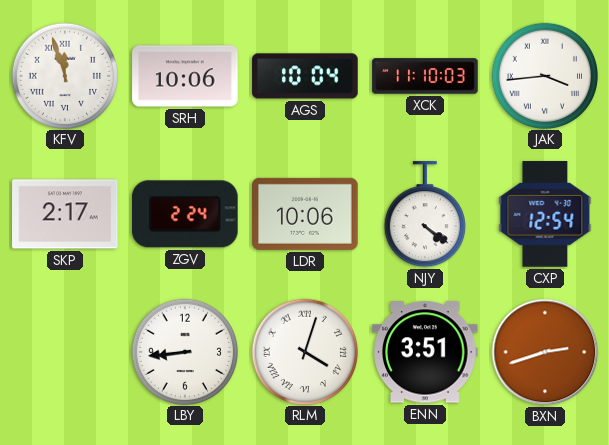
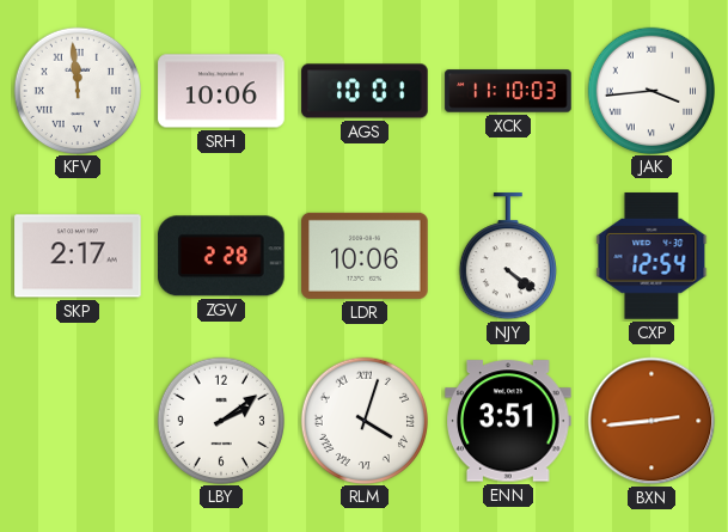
KFV: 11:57 -> 11:59
AGS: 10:04 -> 10:01
ZGV: 2:24 -> 2:28
LBY: 8:44 -> 2:09
BXN: 2:42 -> 2:44
